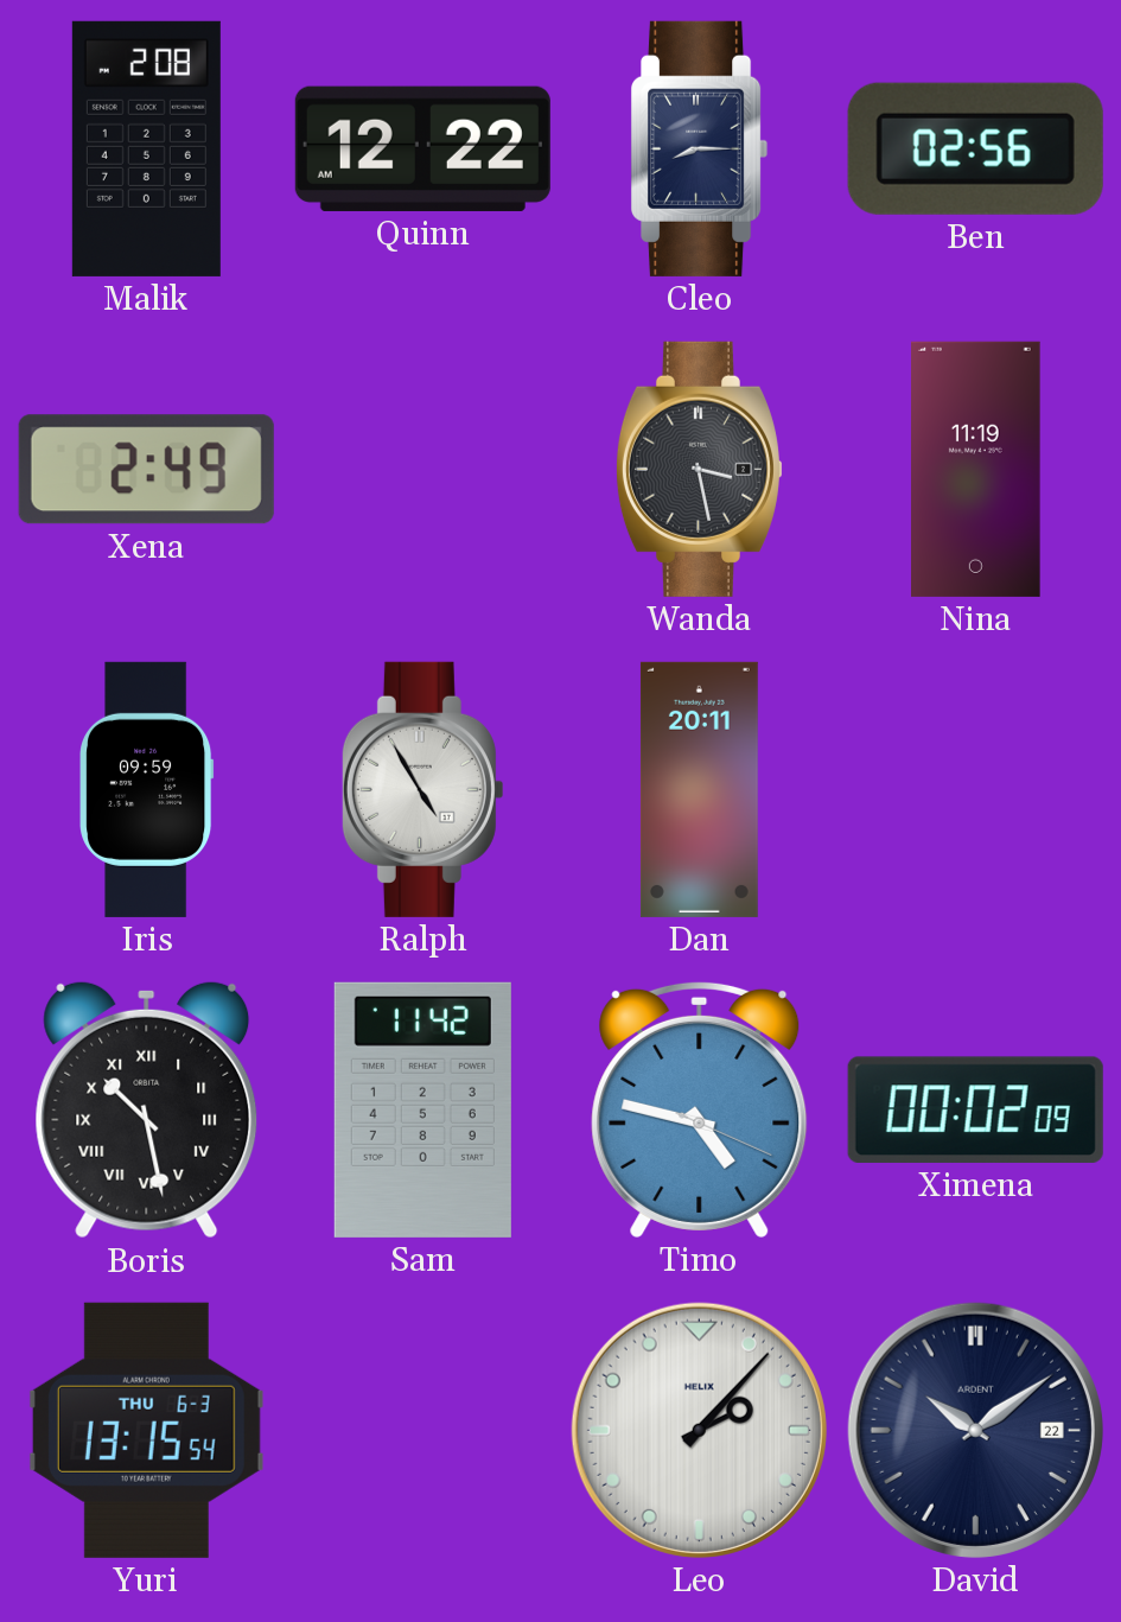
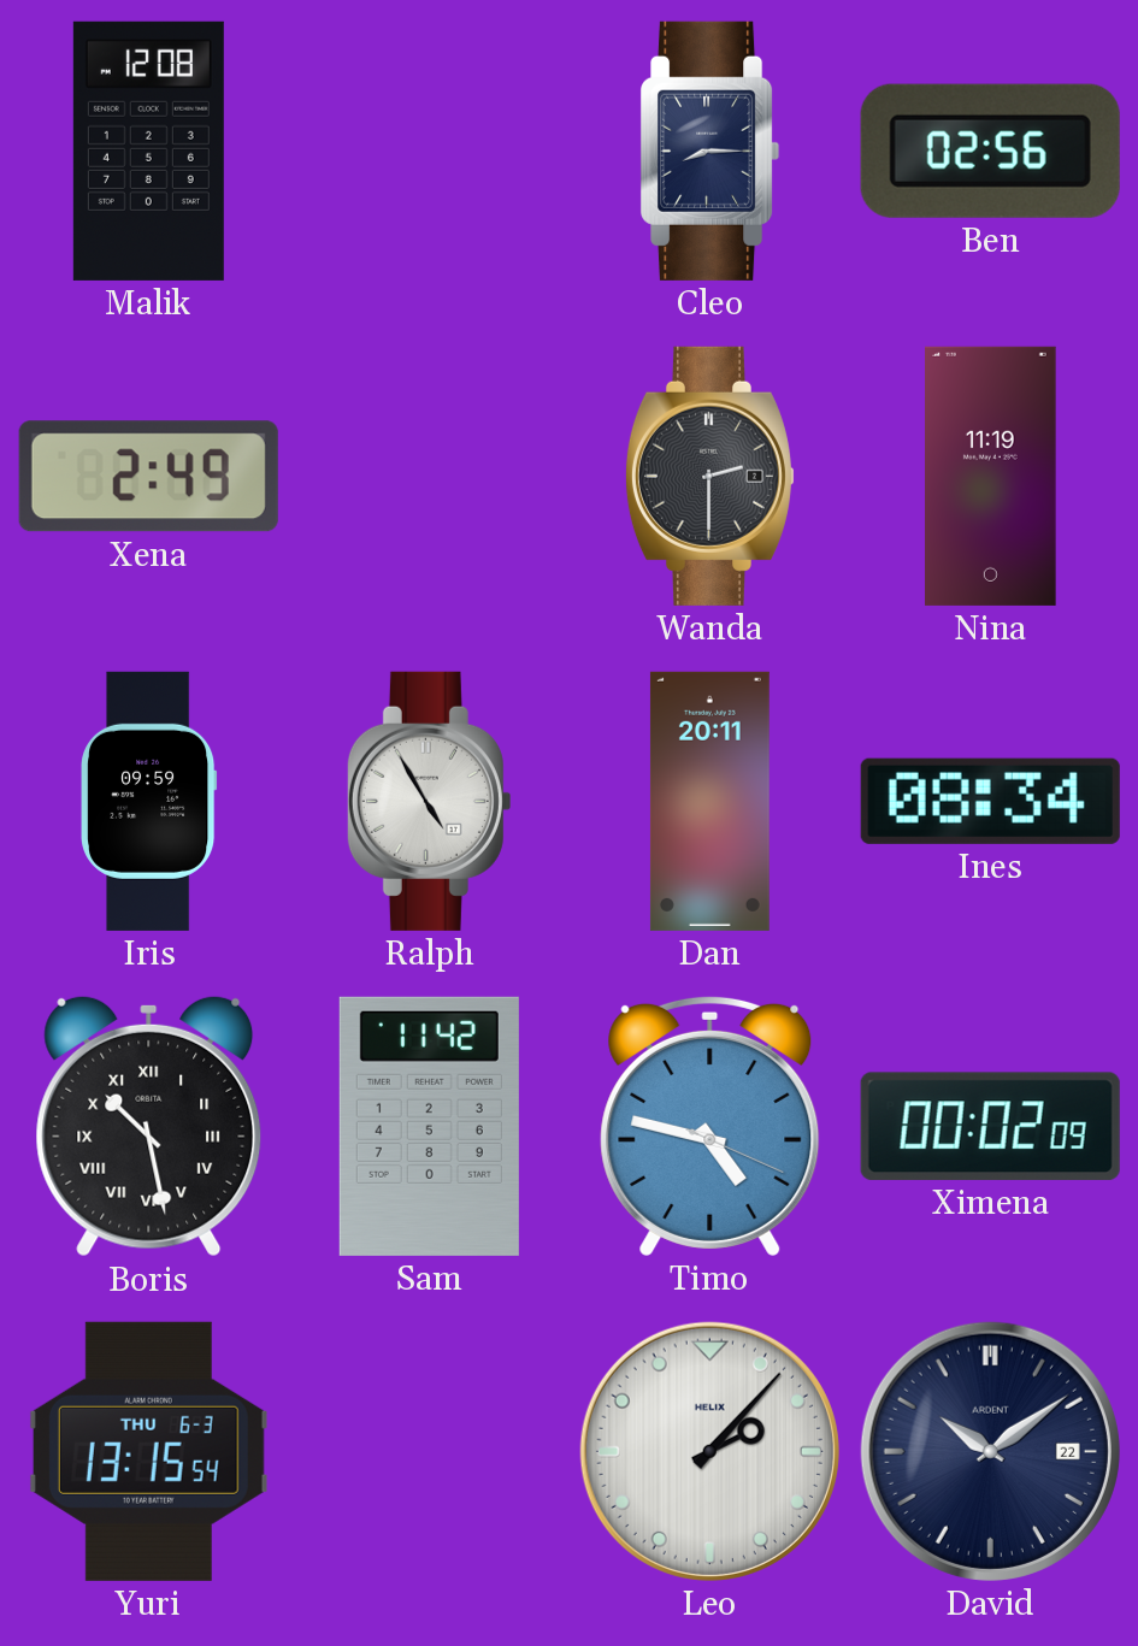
Malik: 2:08 -> 12:08
Quinn: 12:22 -> none
Wanda: 3:28 -> 2:30
Ines: none -> 08:34
